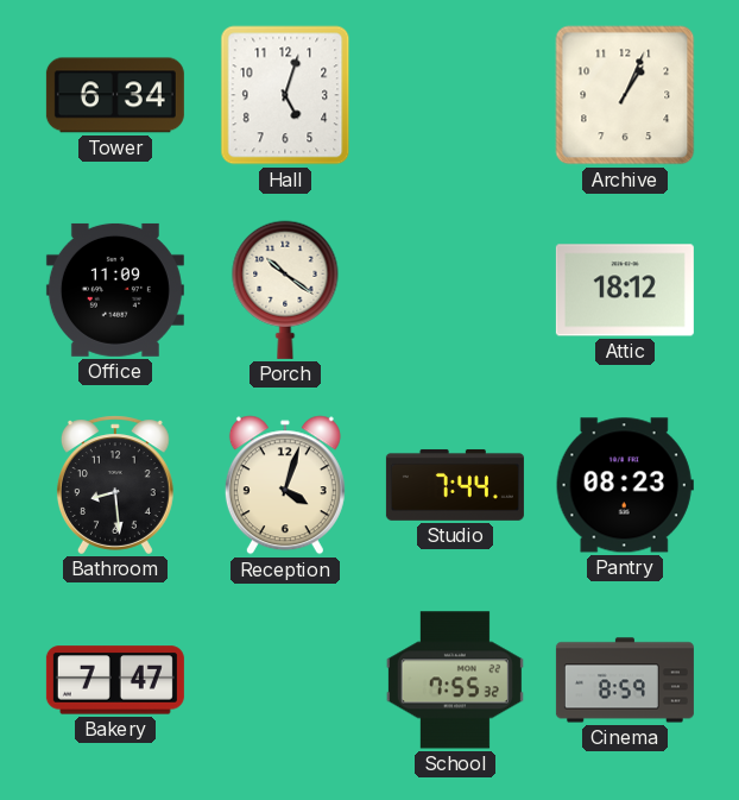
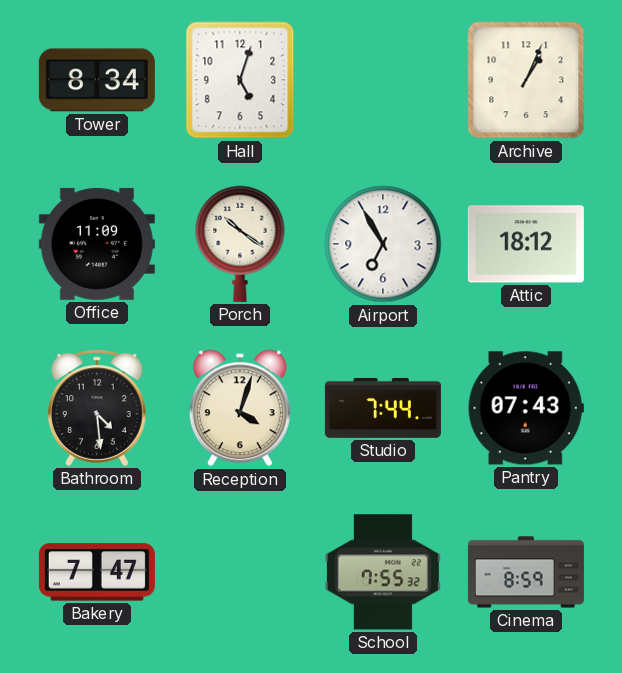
Tower: 6:34 -> 8:34
Airport: none -> 6:55
Bathroom: 8:29 -> 4:29
Pantry: 08:23 -> 07:43
